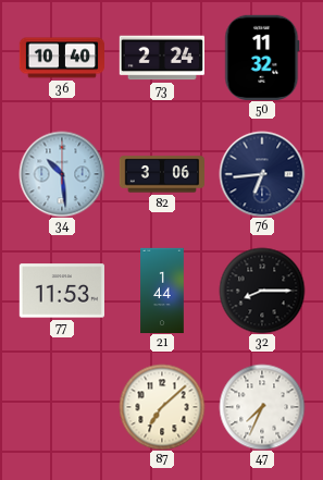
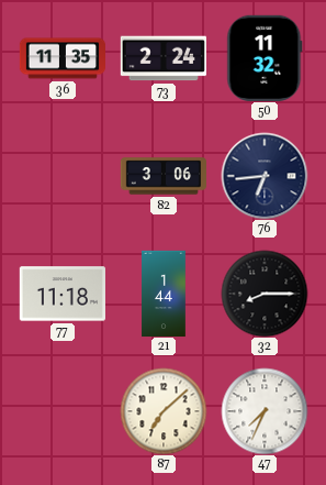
36: 10:40 -> 11:35
34: 10:29 -> none
77: 11:53 -> 11:18
